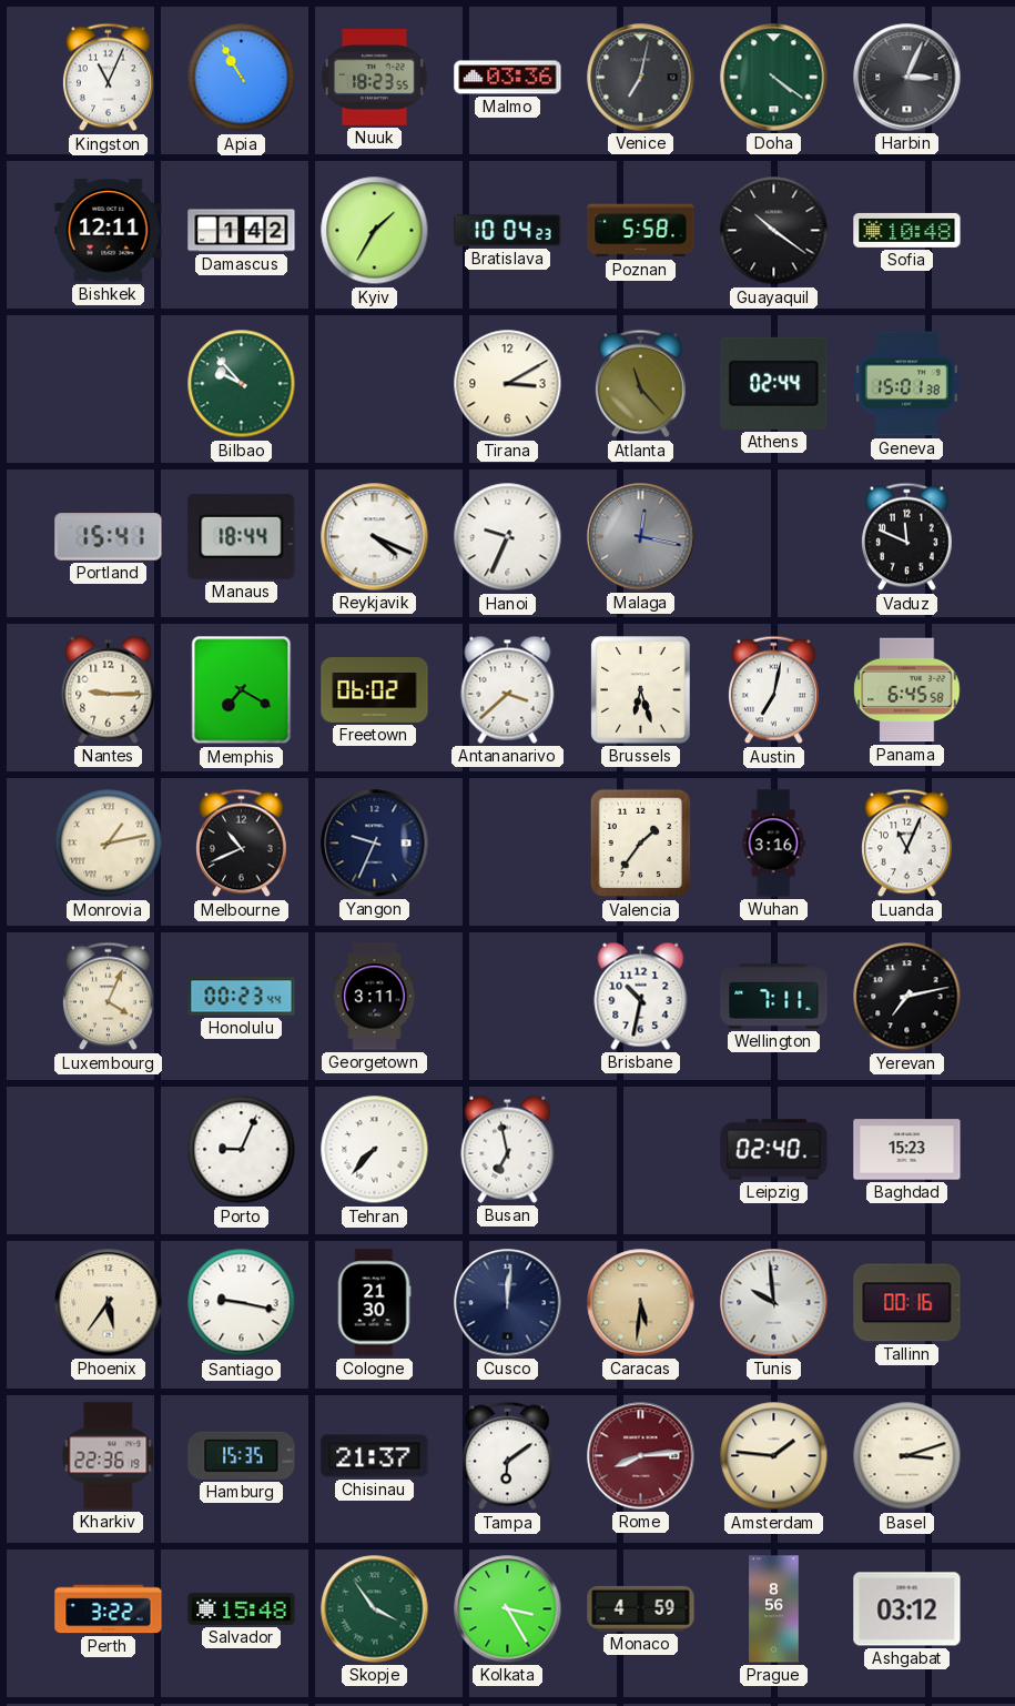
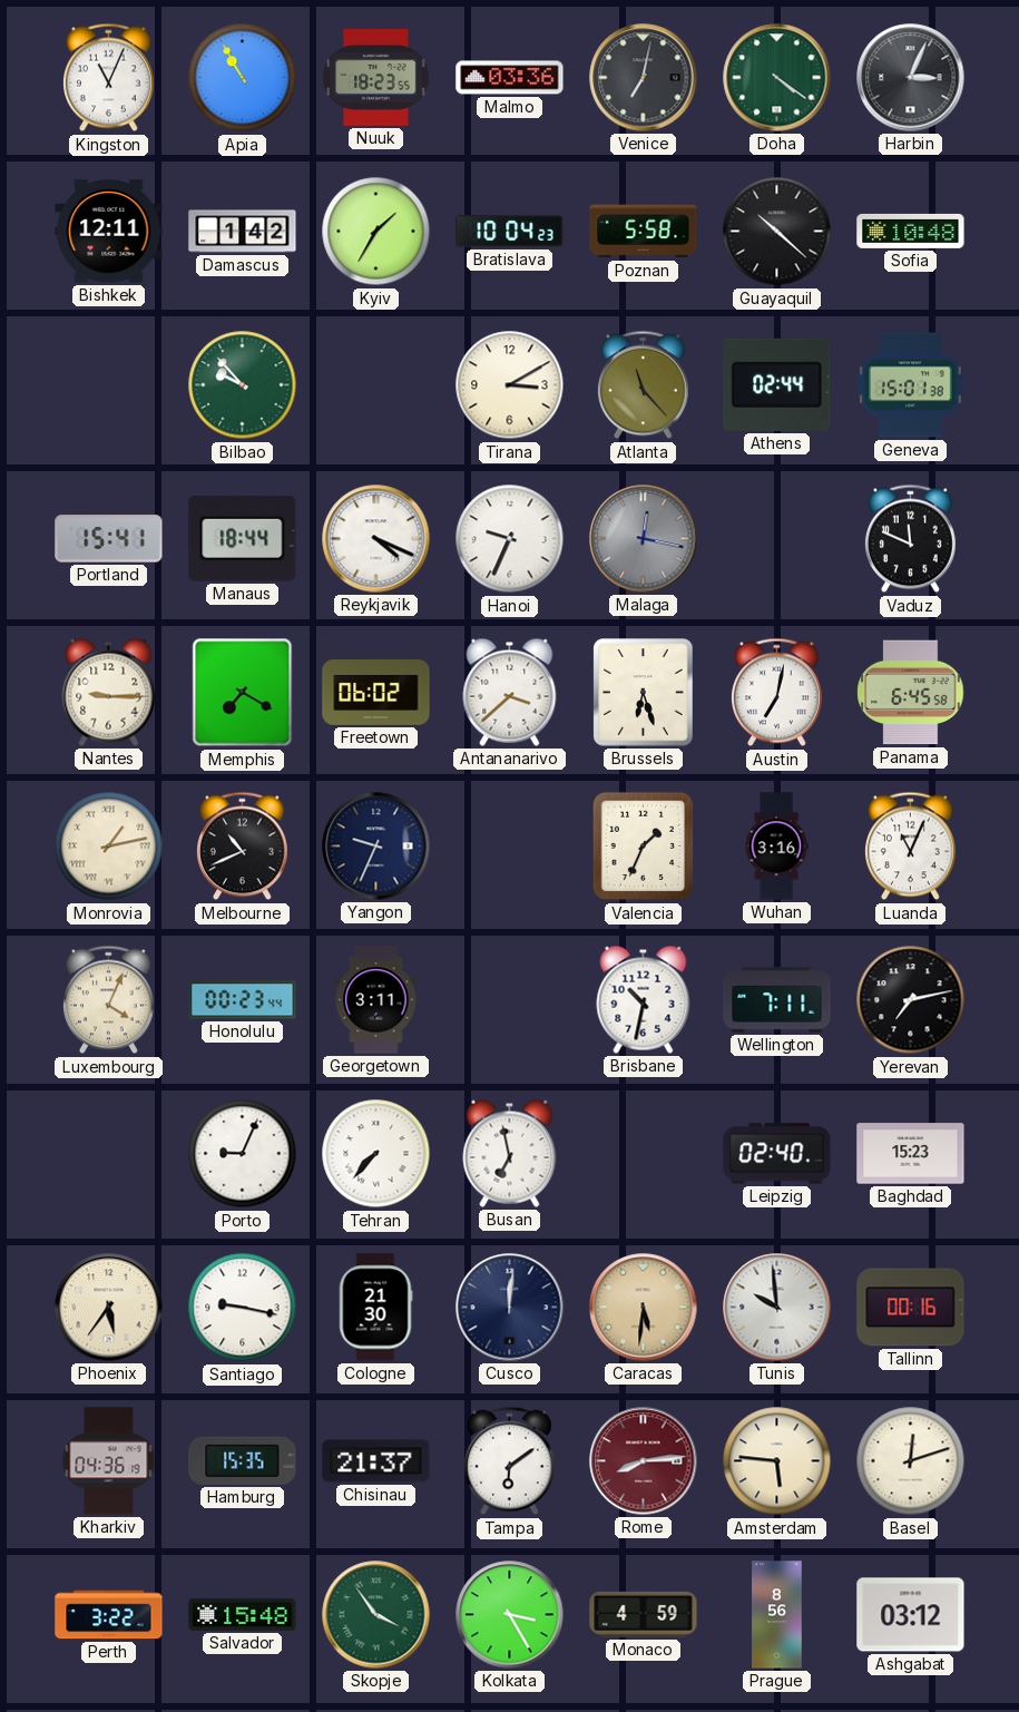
Guayaquil: 10:21 -> 10:22
Valencia: 1:36 -> 1:34
Kharkiv: 22:36 -> 04:36
Amsterdam: 1:46 -> 5:46
Basel: 3:12 -> 12:12
